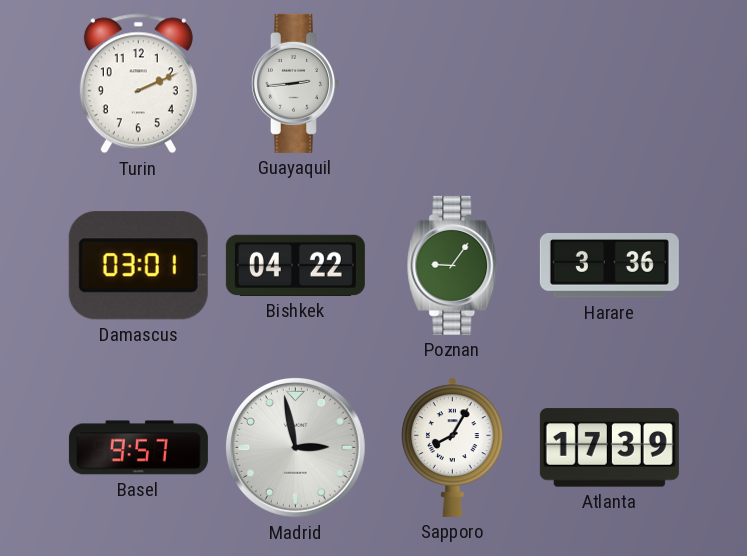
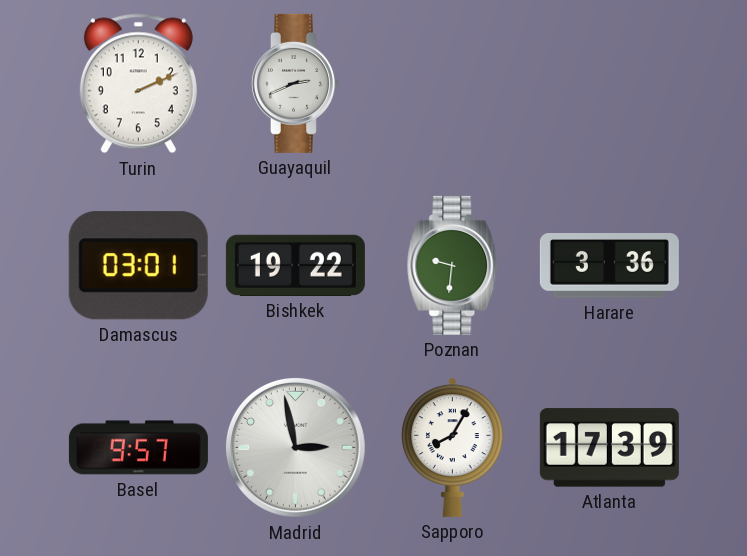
Guayaquil: 2:44 -> 2:41
Bishkek: 04:22 -> 19:22
Poznan: 9:06 -> 9:31
